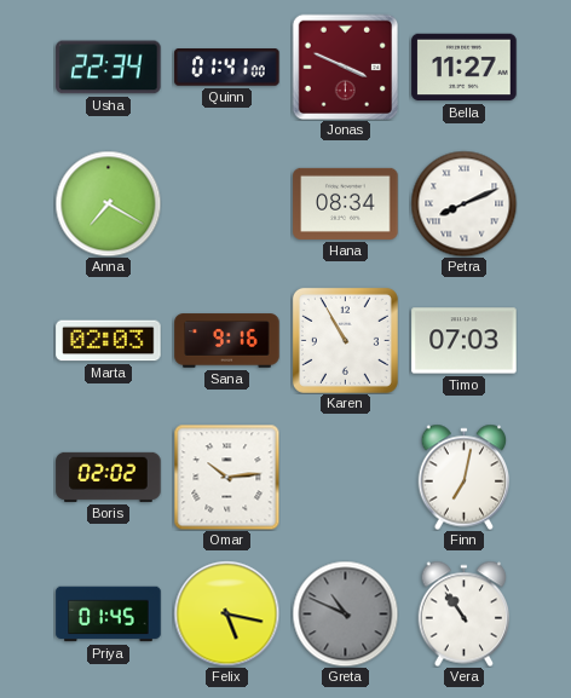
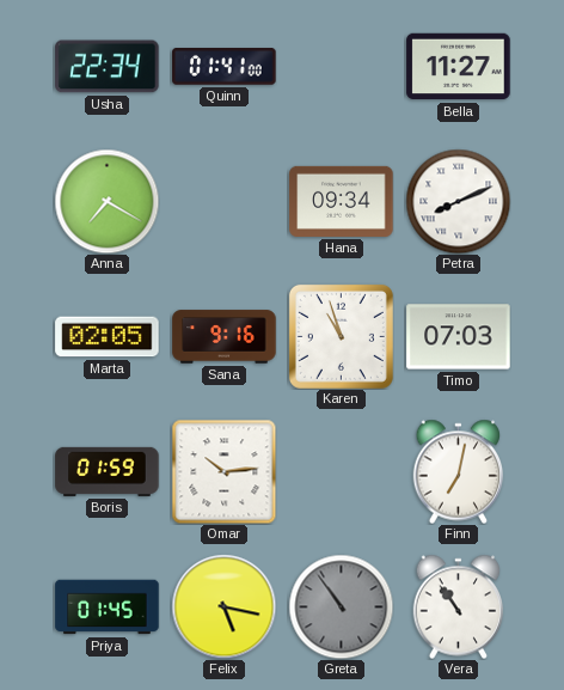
Jonas: 3:49 -> none
Hana: 08:34 -> 09:34
Marta: 02:03 -> 02:05
Karen: 10:55 -> 10:57
Boris: 02:02 -> 01:59
Greta: 10:49 -> 10:54
